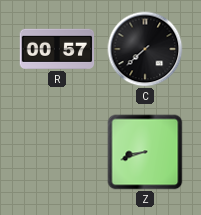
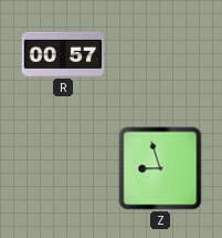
C: 7:38 -> none
Z: 8:42 -> 8:57
